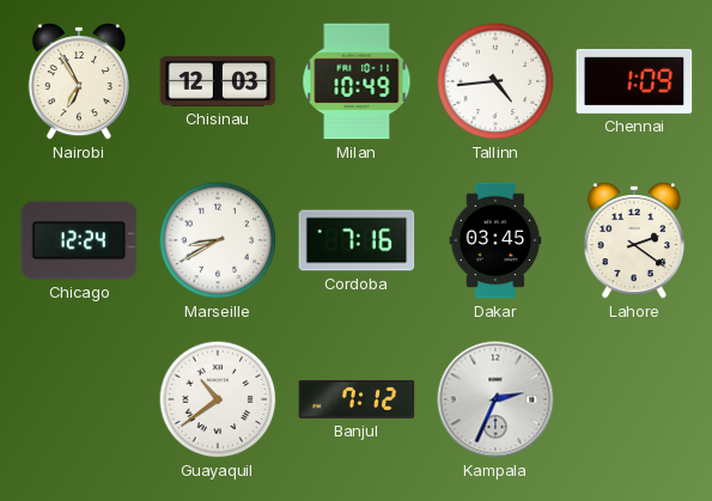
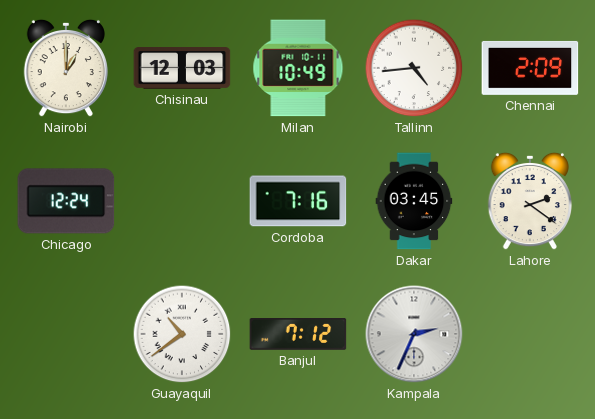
Nairobi: 6:55 -> 1:00
Chennai: 1:09 -> 2:09
Marseille: 8:40 -> none
